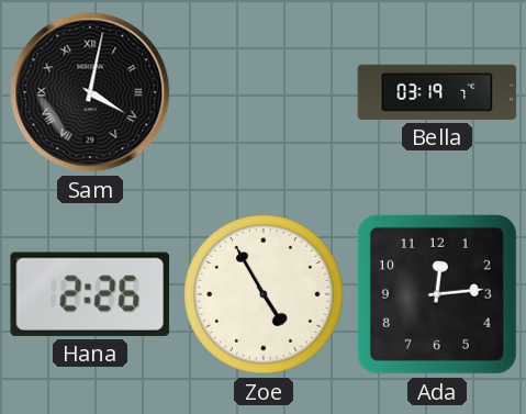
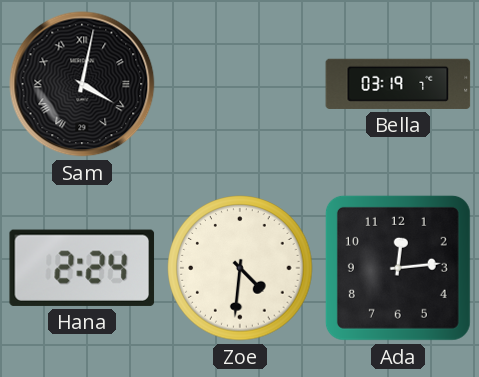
Hana: 2:26 -> 2:24
Zoe: 4:55 -> 4:31
